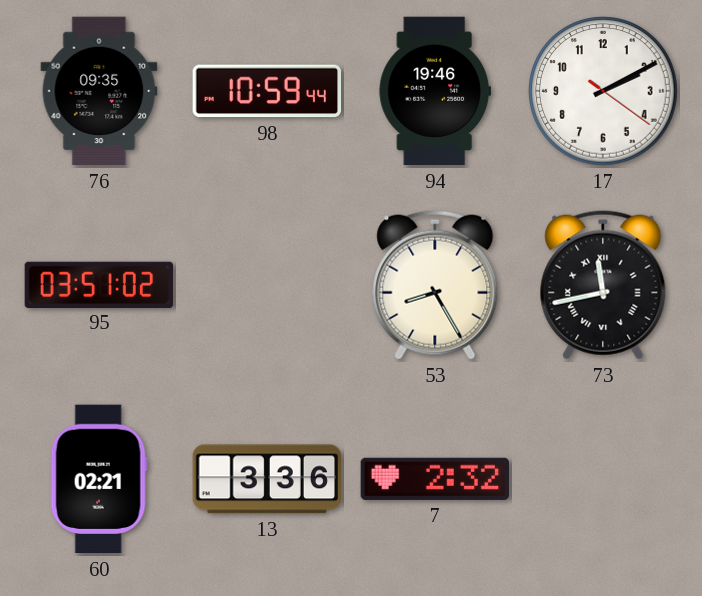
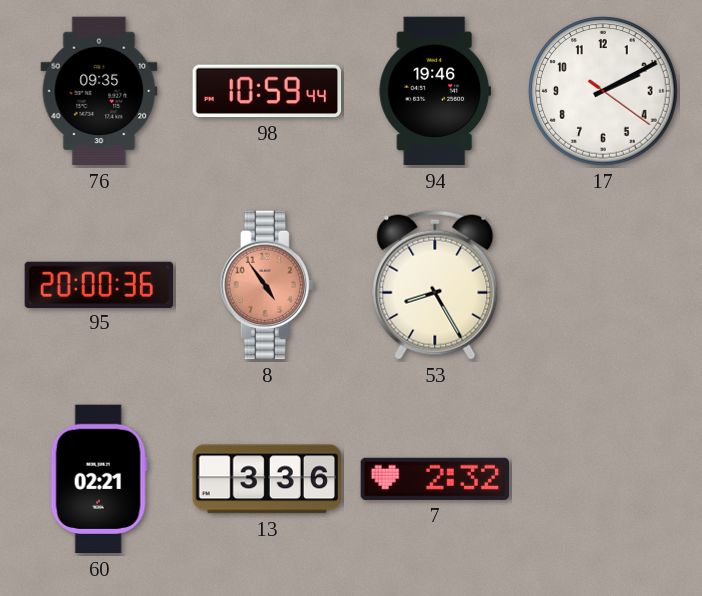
95: 03:51 -> 20:00
8: none -> 4:54
73: 11:43 -> none
